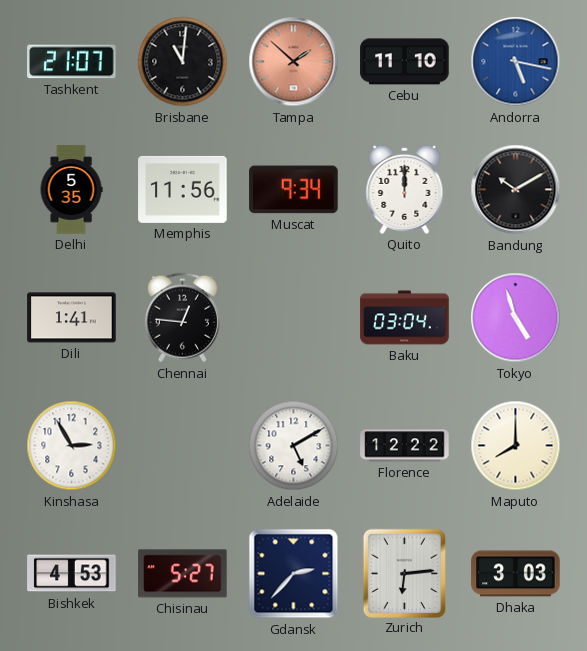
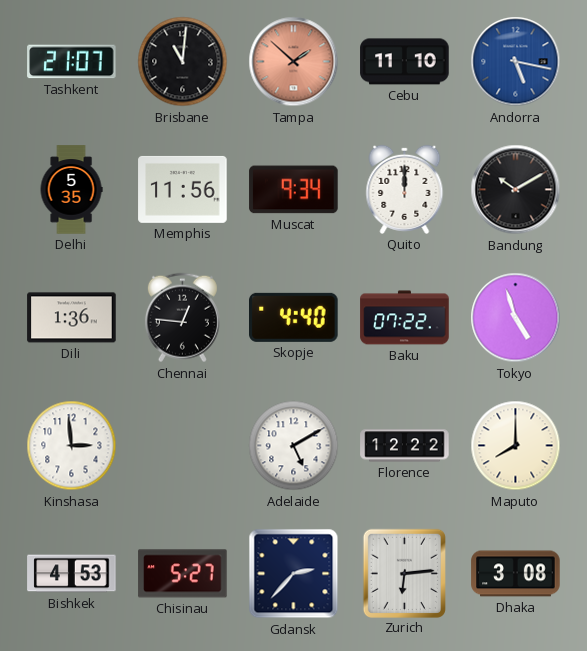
Dili: 1:41 -> 1:36
Skopje: none -> 4:40
Baku: 03:04 -> 07:22
Kinshasa: 2:55 -> 2:59
Dhaka: 3:03 -> 3:08
